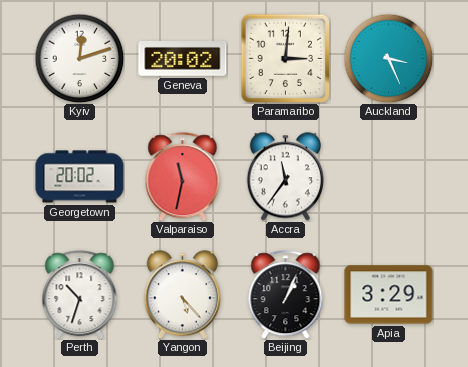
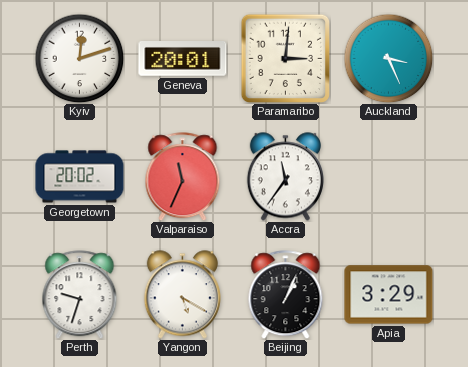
Geneva: 20:02 -> 20:01
Valparaiso: 11:32 -> 11:34
Perth: 10:33 -> 9:33
Yangon: 5:23 -> 5:20
